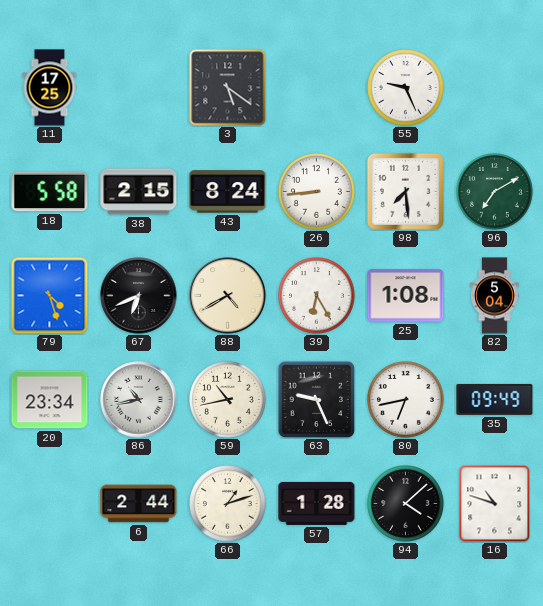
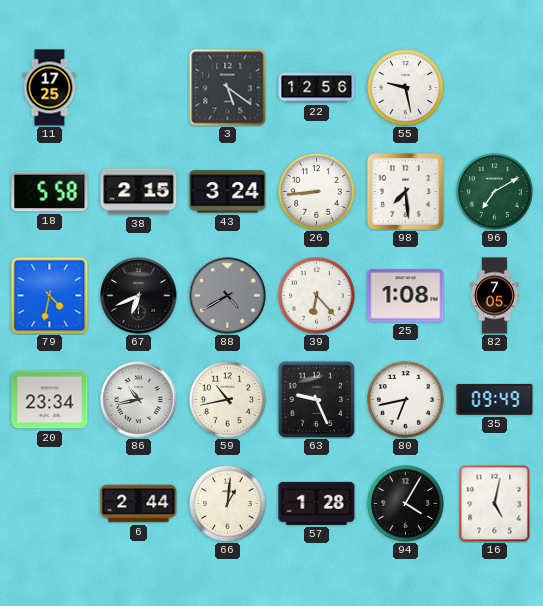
22: none -> 12:56
55: 9:26 -> 9:28
43: 8:24 -> 3:24
79: 4:27 -> 4:32
88 dial: cream -> grey
39: 6:25 -> 6:23
82: 5:04 -> 7:05
66: 1:12 -> 1:01
94: 4:08 -> 4:05
16: 10:48 -> 5:02
